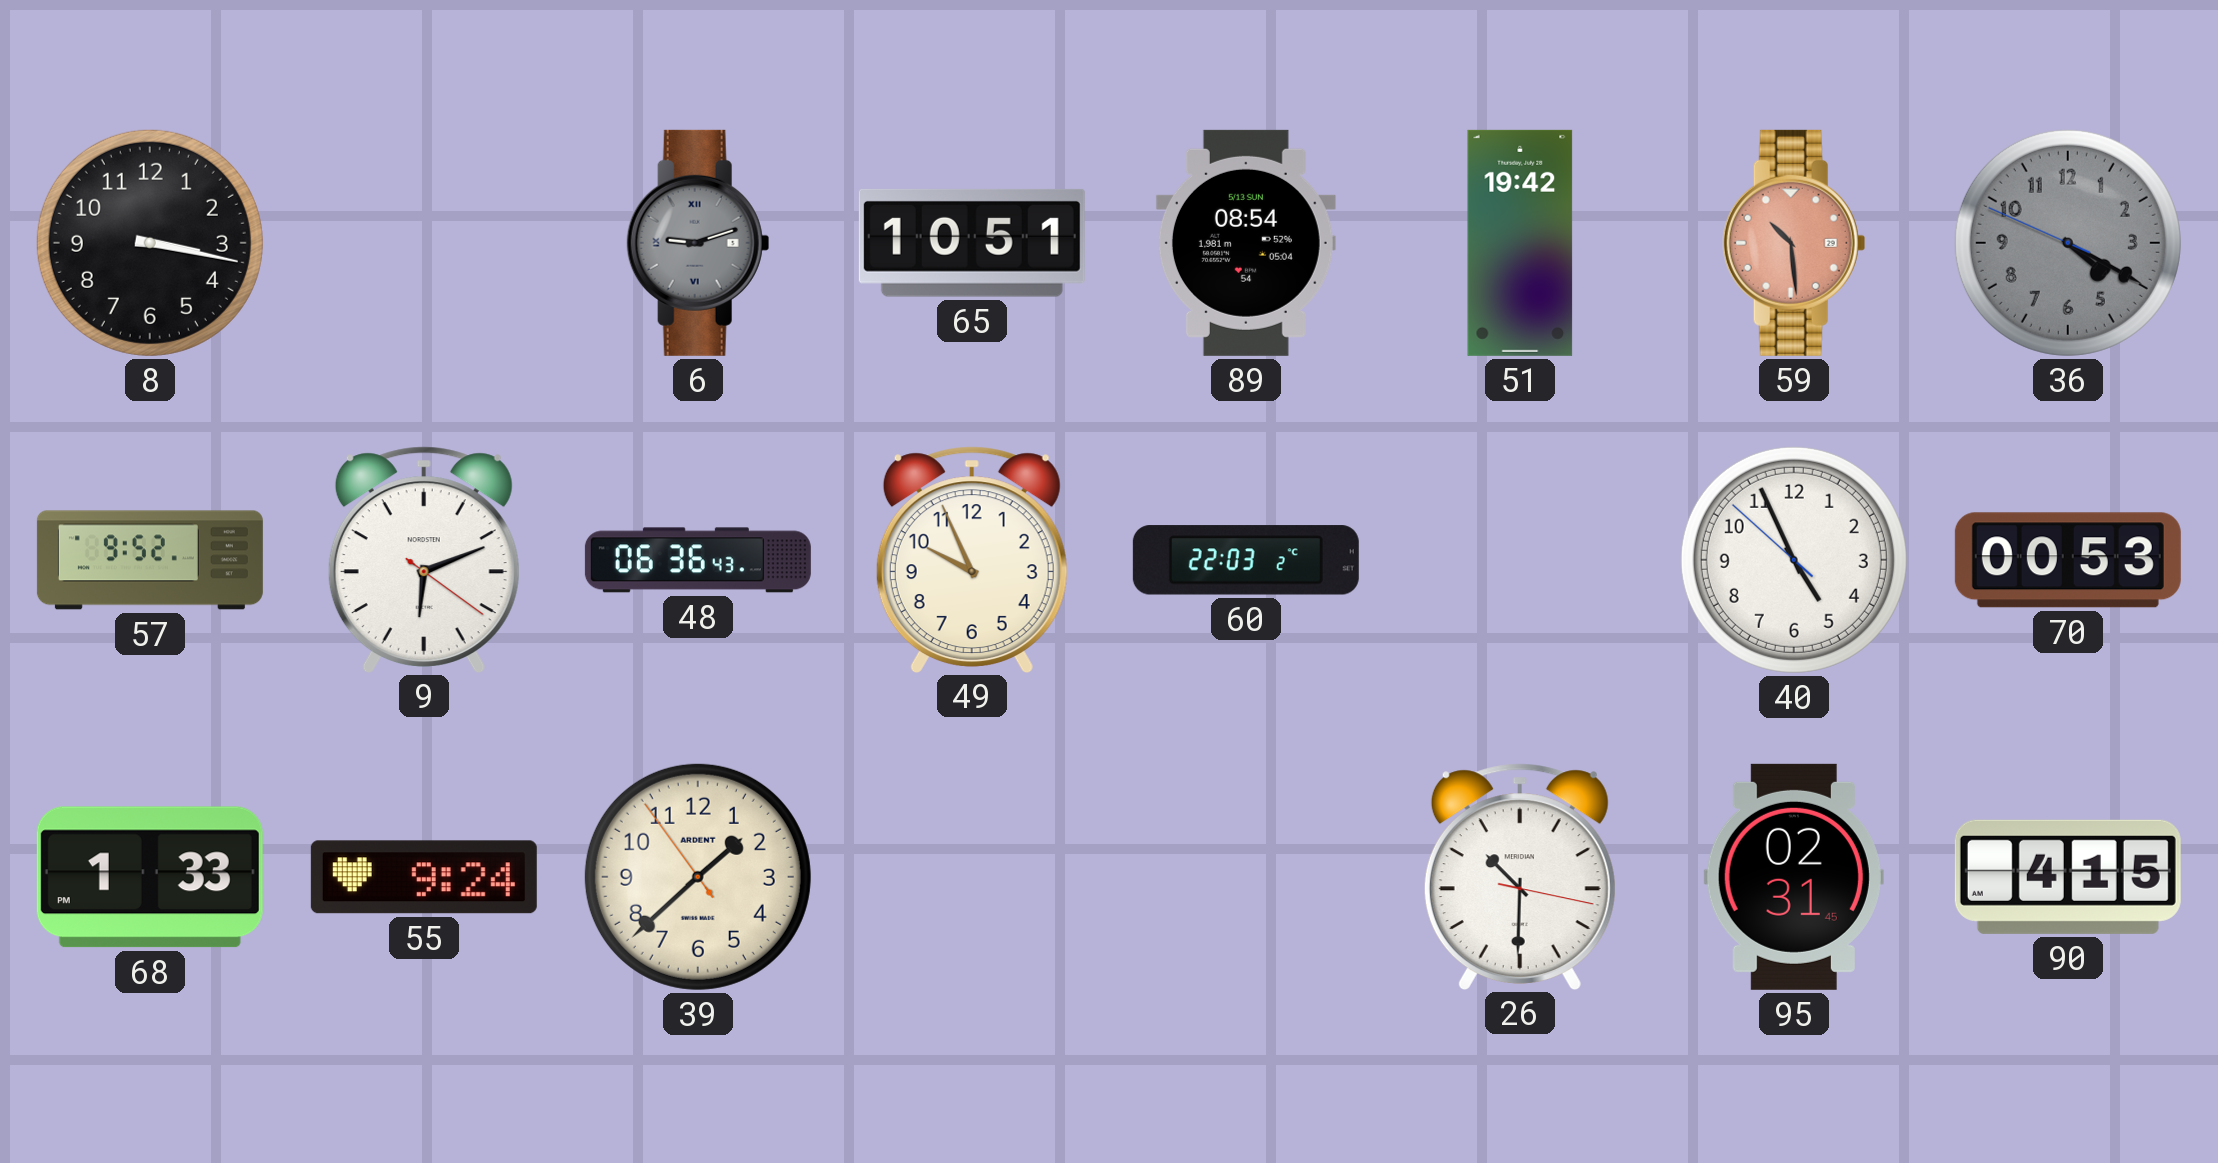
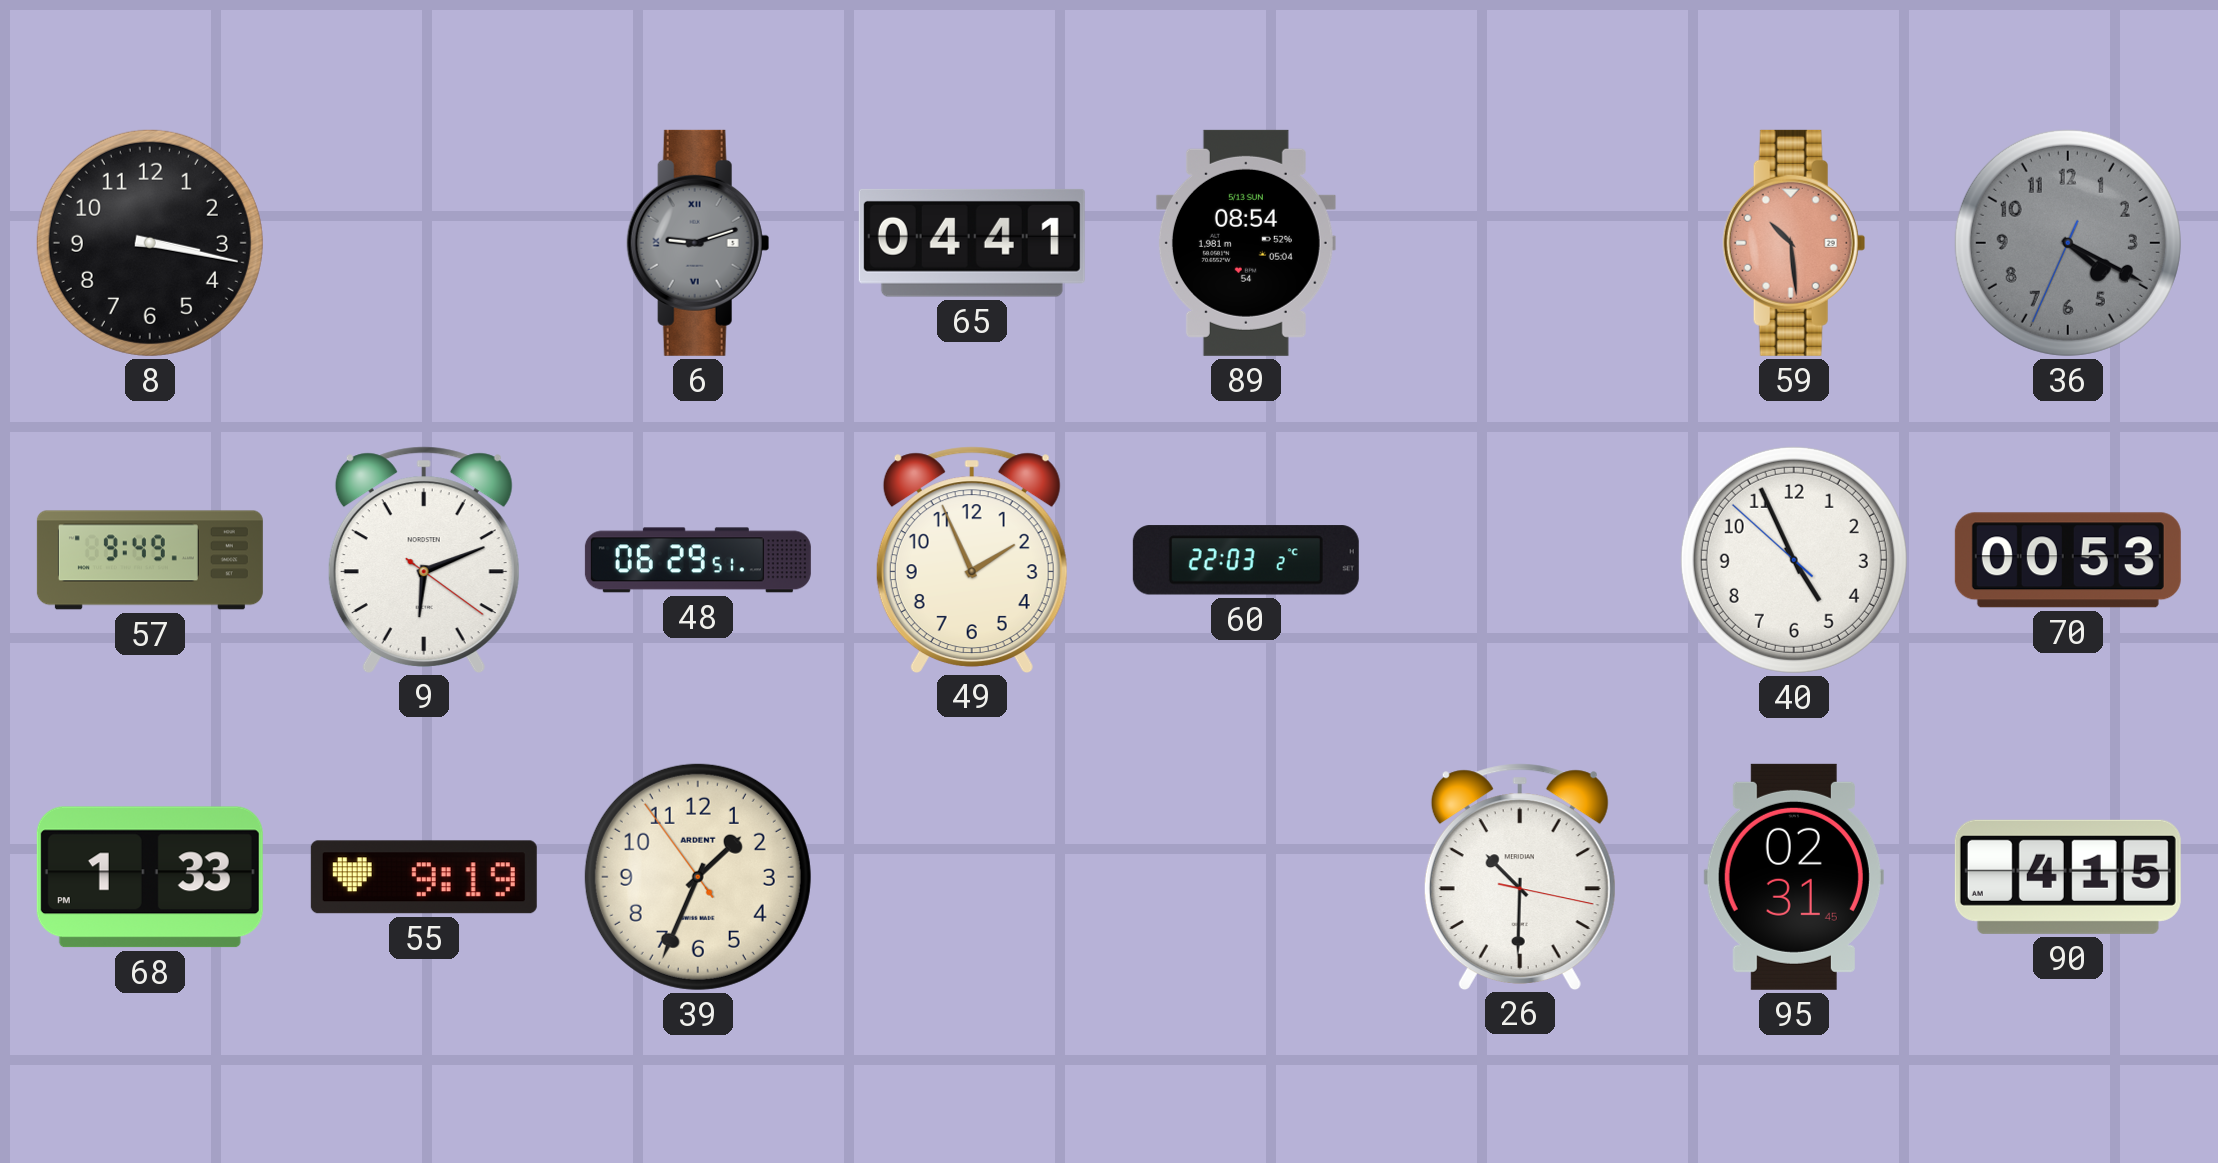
65: 10:51 -> 04:41
51: 19:42 -> none
36: 4:19:49 -> 4:19:34
57: 9:52 -> 9:49
48: 06:36 -> 06:29
49: 9:56 -> 1:56
55: 9:24 -> 9:19
39: 1:37 -> 1:33
